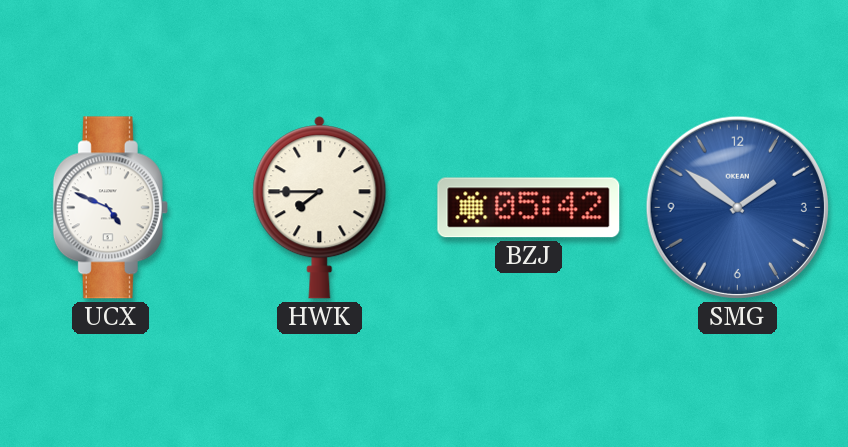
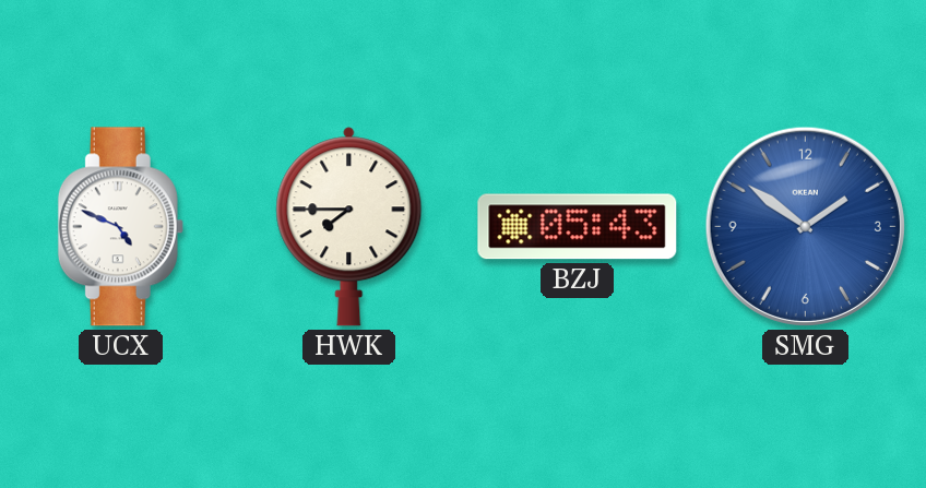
BZJ: 05:42 -> 05:43
